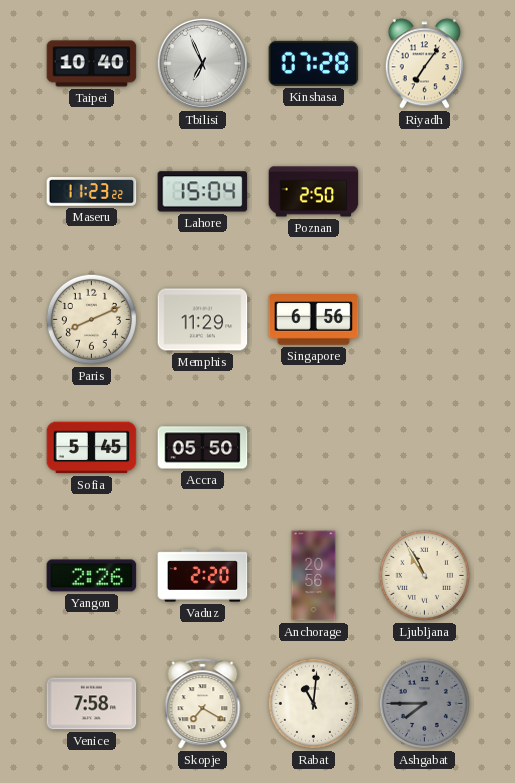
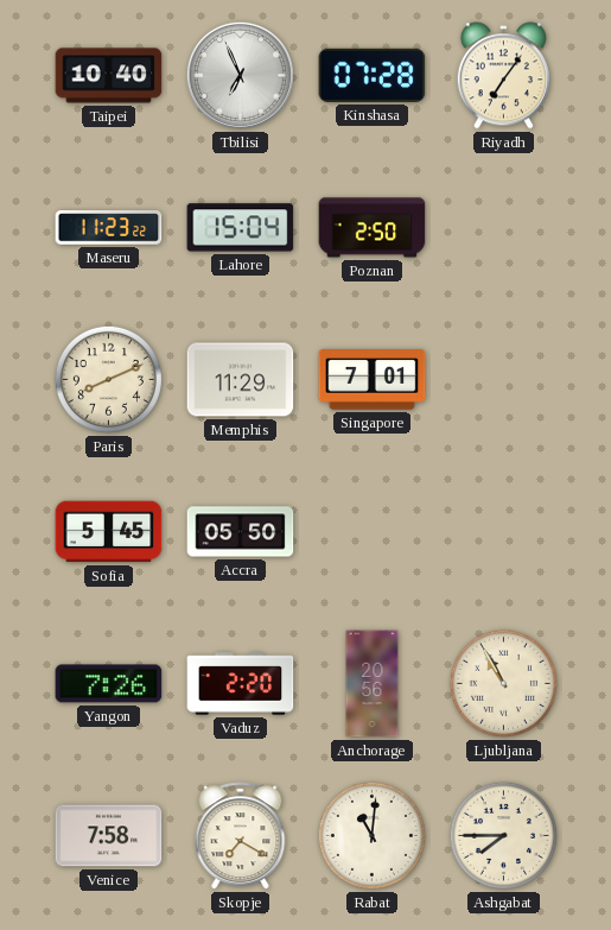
Singapore: 6:56 -> 7:01
Yangon: 2:26 -> 7:26
Ashgabat dial: grey -> cream
